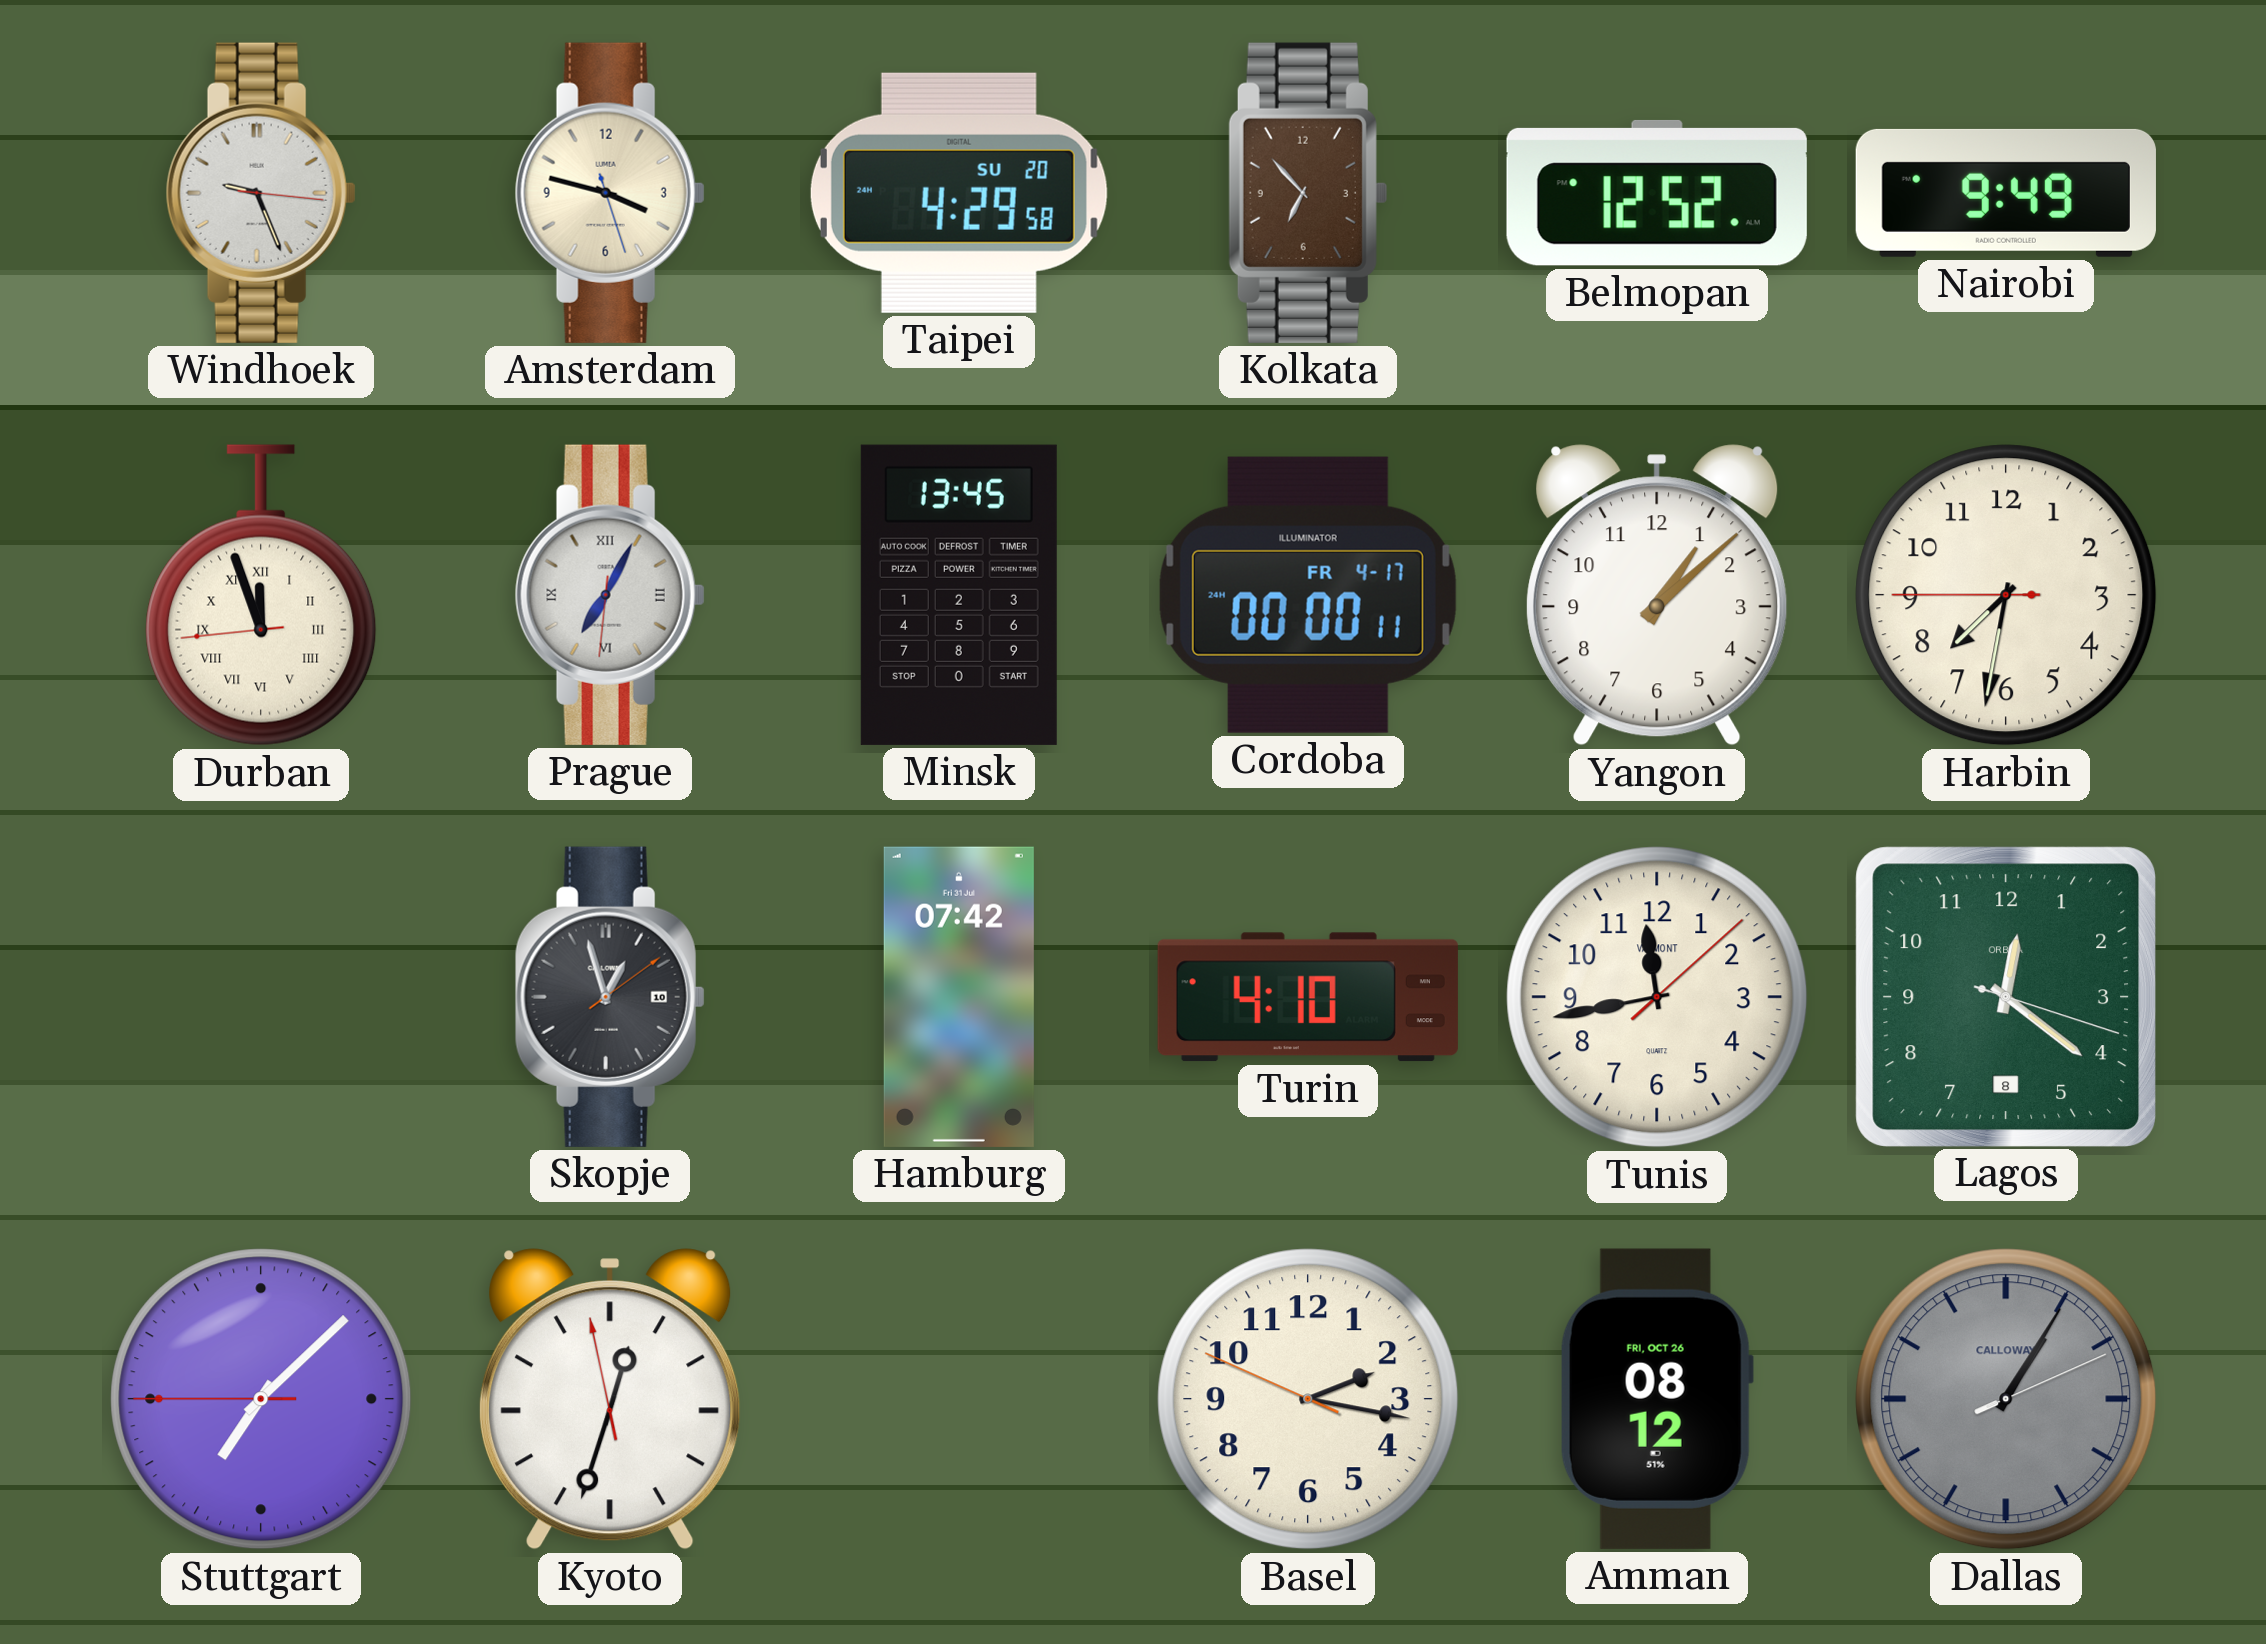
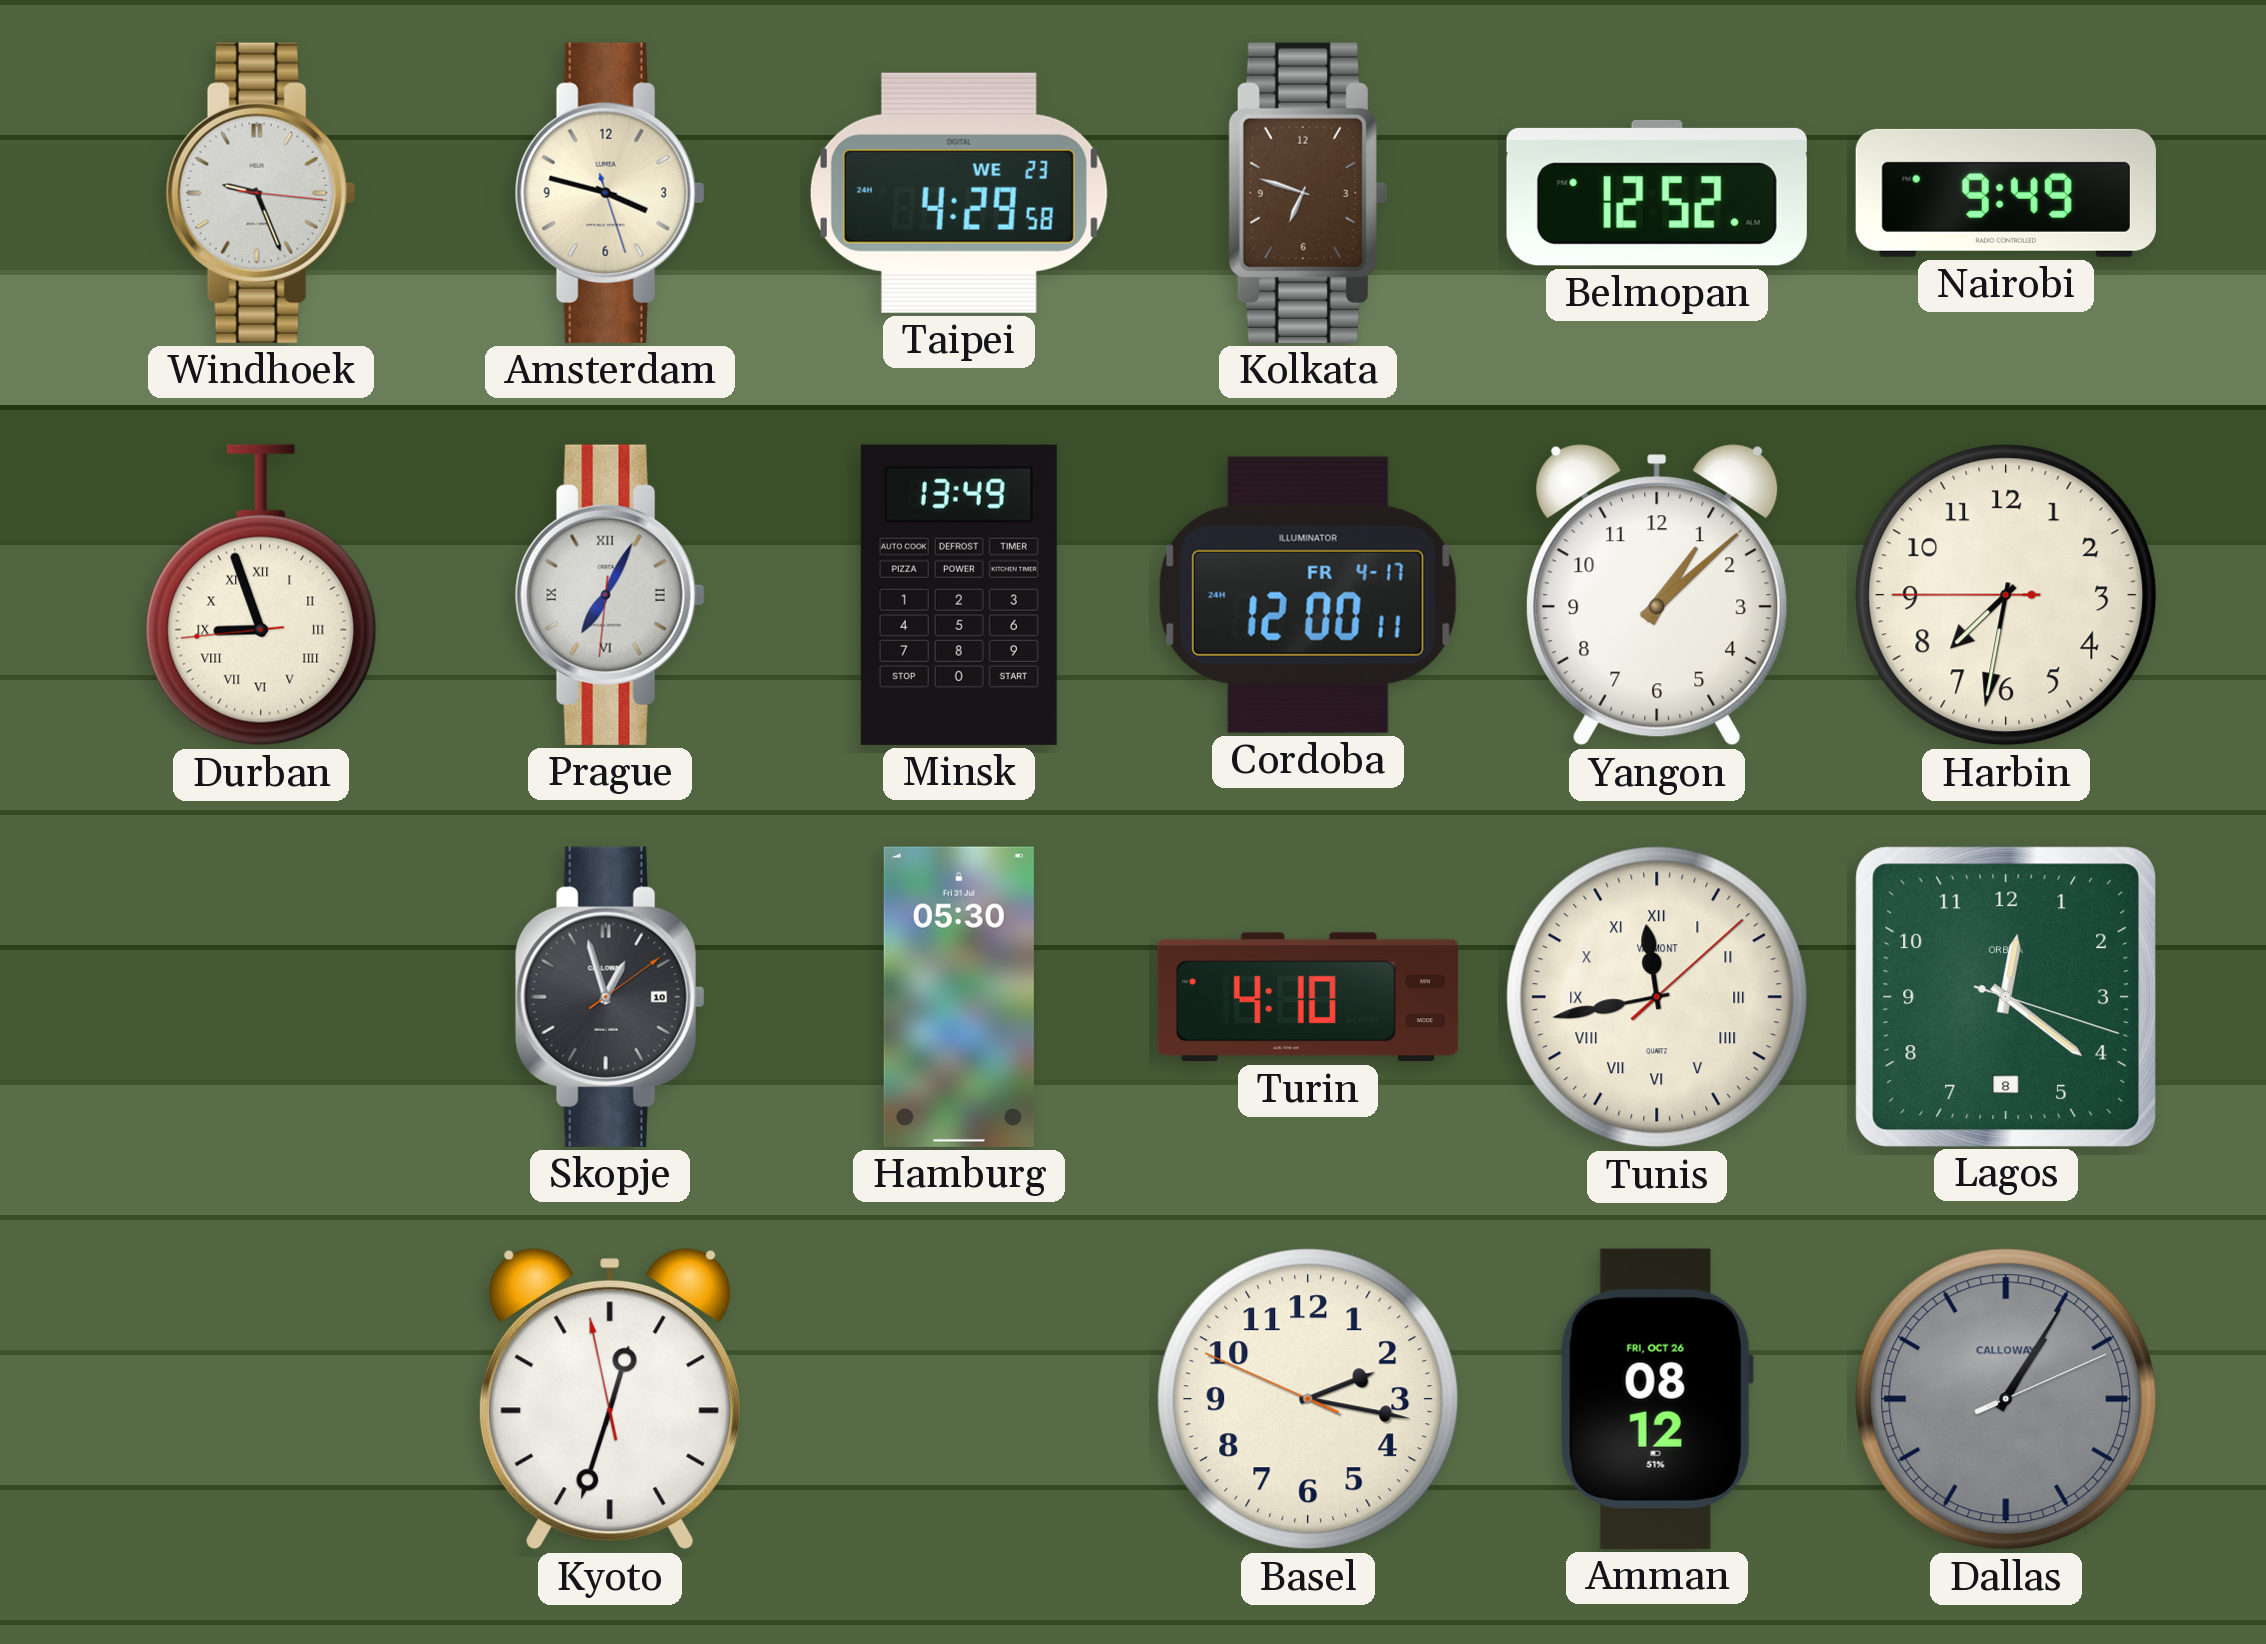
Taipei date: SU 20 -> WE 23
Kolkata: 6:53 -> 6:48
Durban: 11:56 -> 8:56
Minsk: 13:45 -> 13:49
Cordoba: 00:00 -> 12:00
Hamburg: 07:42 -> 05:30
Tunis numerals: Arabic -> Roman
Stuttgart: 7:07 -> none
